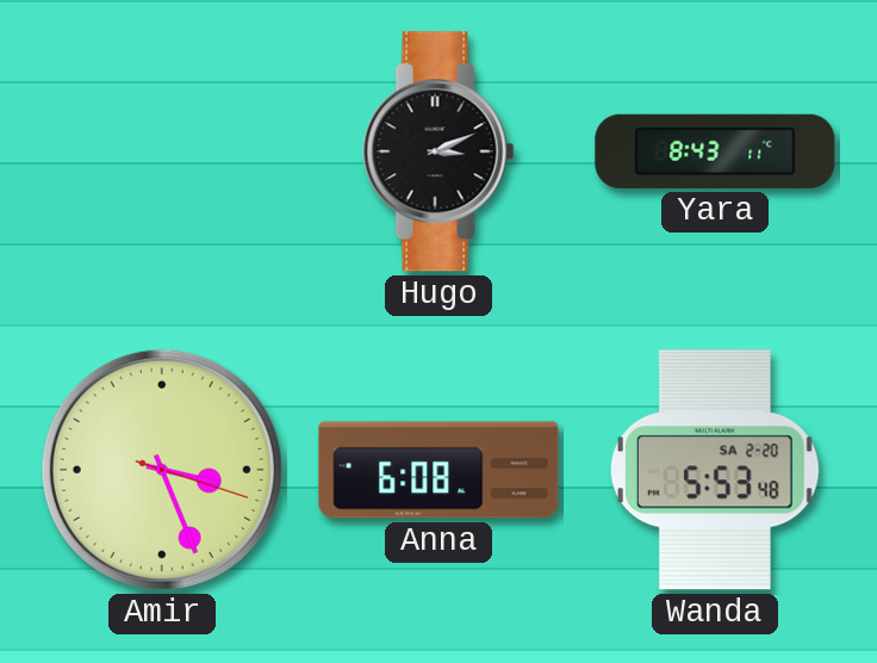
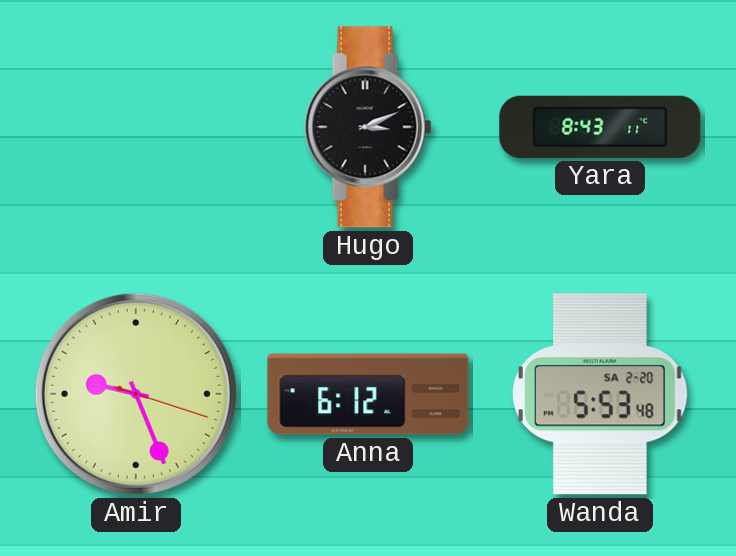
Amir: 3:26 -> 9:26
Anna: 6:08 -> 6:12
